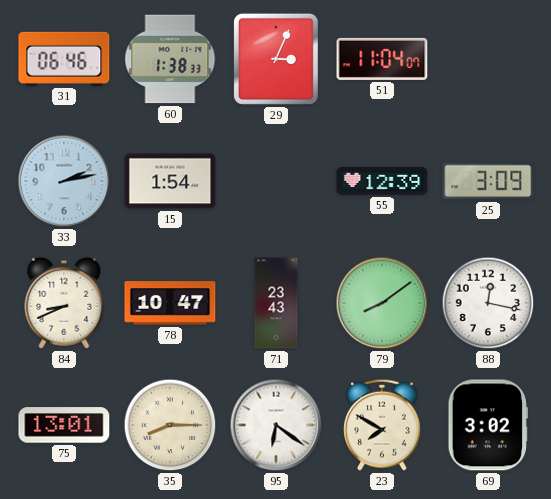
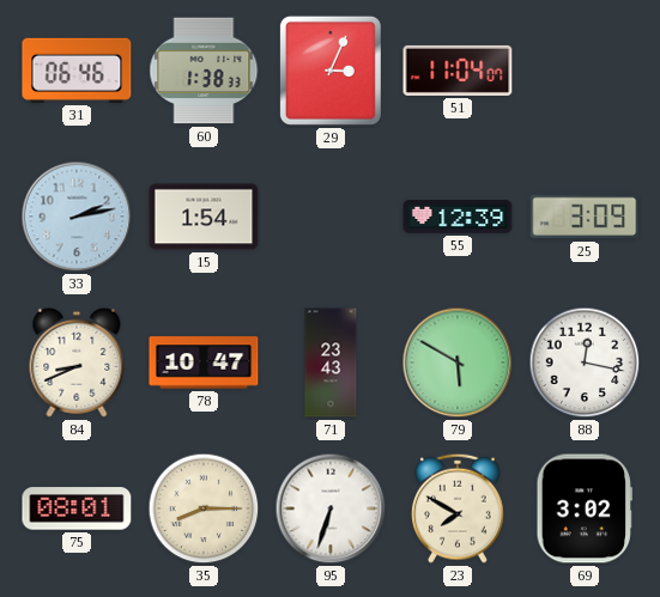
79: 8:09 -> 5:50
75: 13:01 -> 08:01
95: 6:21 -> 6:33
